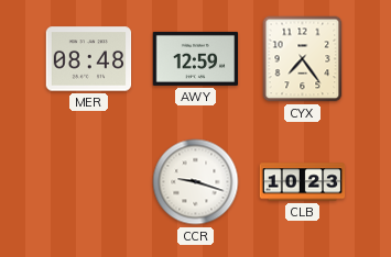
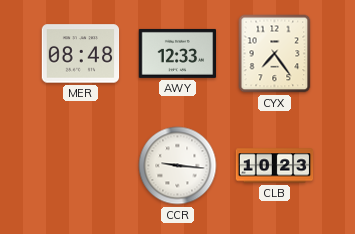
AWY: 12:59 -> 12:33
CCR: 9:18 -> 9:16
